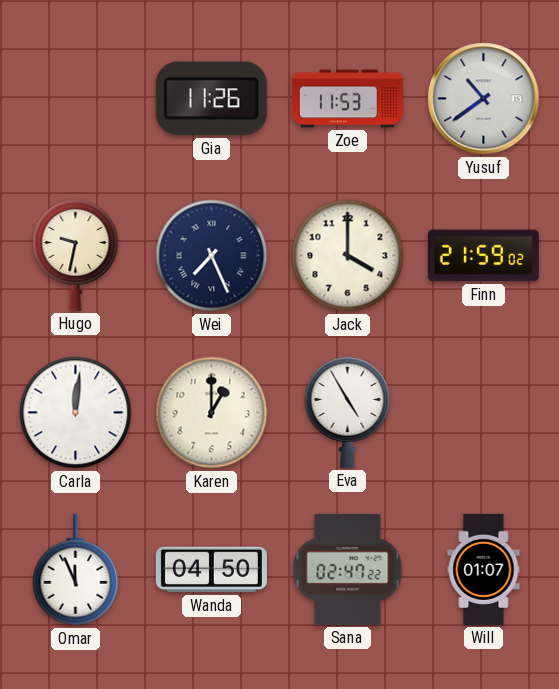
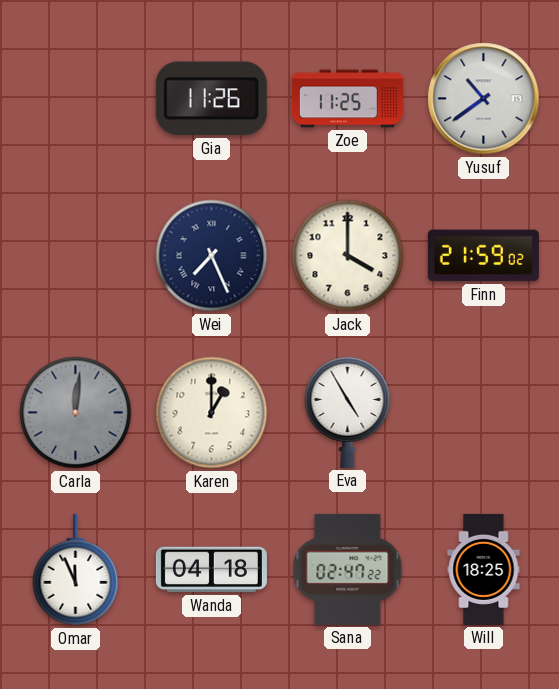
Zoe: 11:53 -> 11:25
Hugo: 9:32 -> none
Carla dial: white -> grey
Wanda: 04:50 -> 04:18
Will: 01:07 -> 18:25
